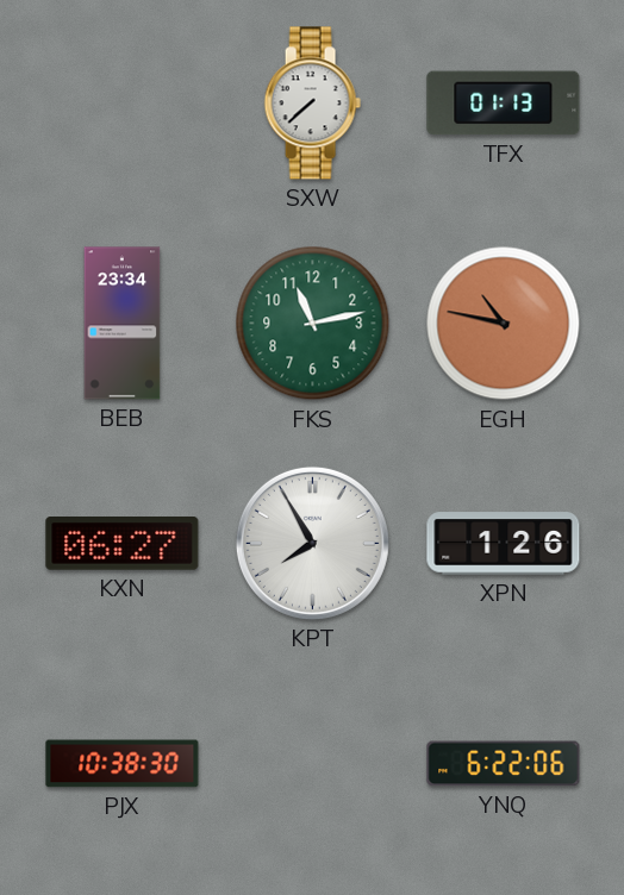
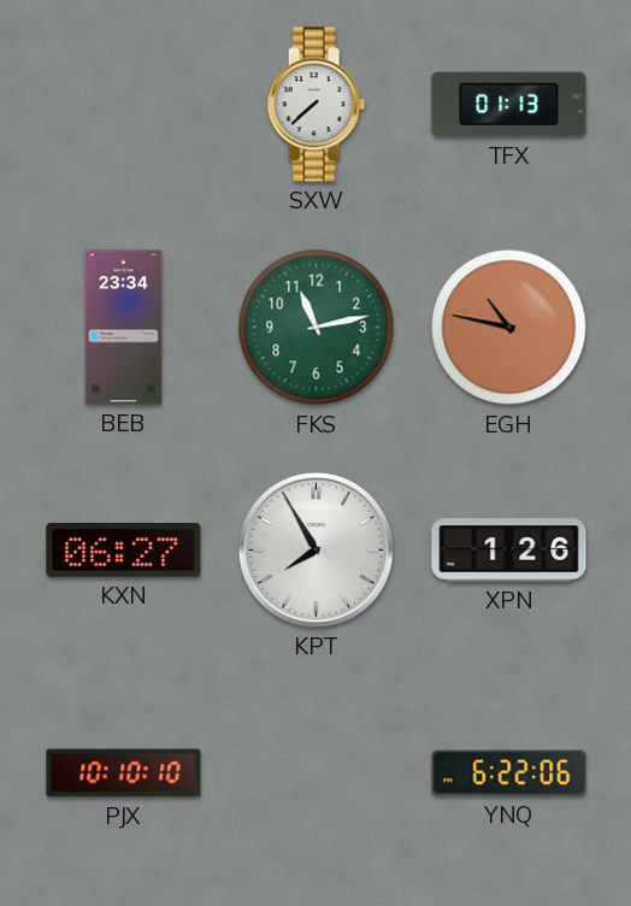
PJX: 10:38 -> 10:10
